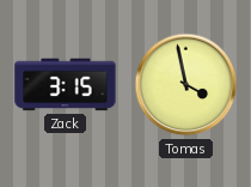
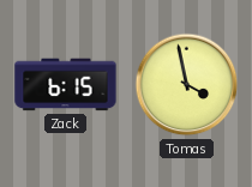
Zack: 3:15 -> 6:15
